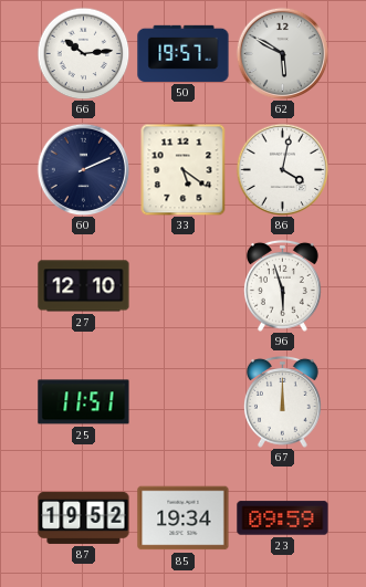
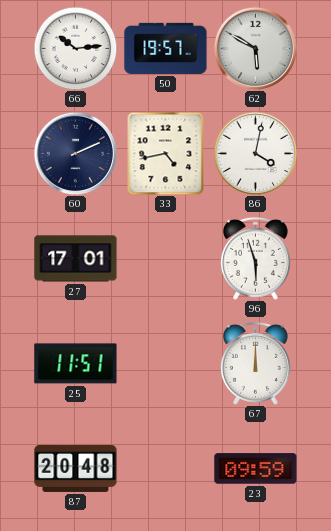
33: 5:21 -> 4:43
27: 12:10 -> 17:01
87: 19:52 -> 20:48
85: 19:34 -> none
